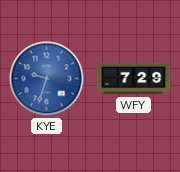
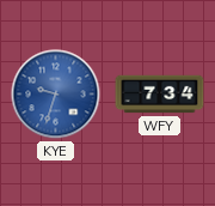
WFY: 7:29 -> 7:34
